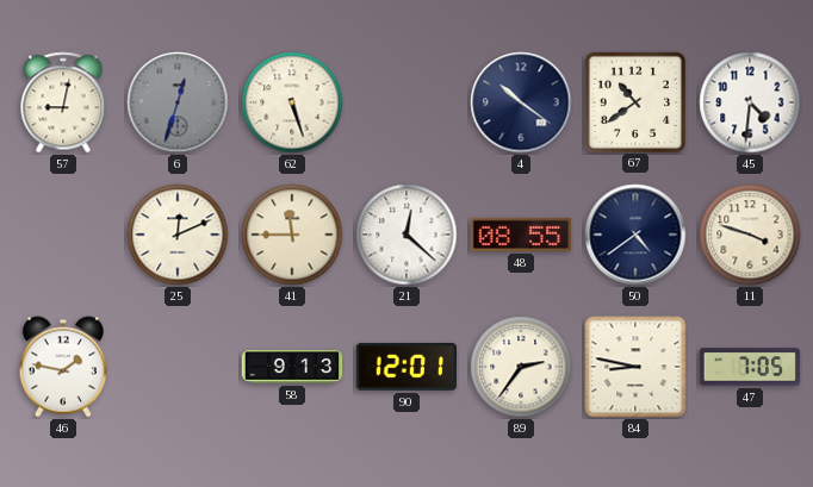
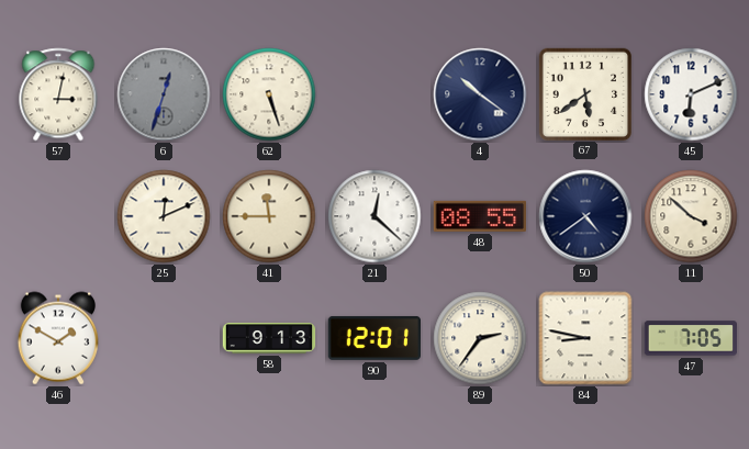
57: 9:02 -> 3:02
67: 10:39 -> 5:39
45: 4:31 -> 6:11
11: 3:48 -> 3:52
46: 1:47 -> 1:50
